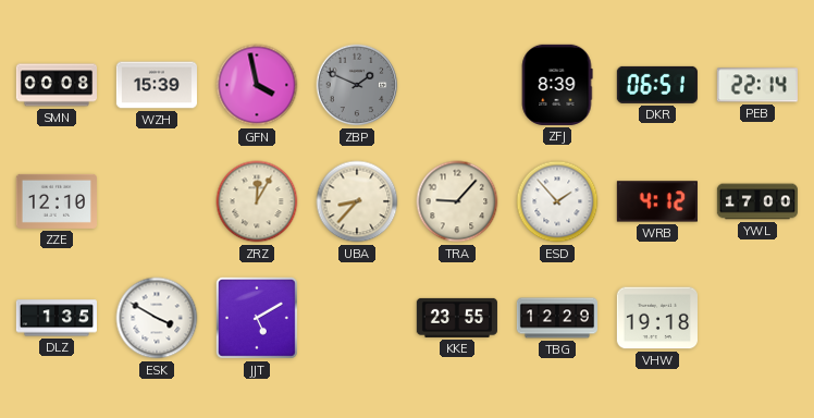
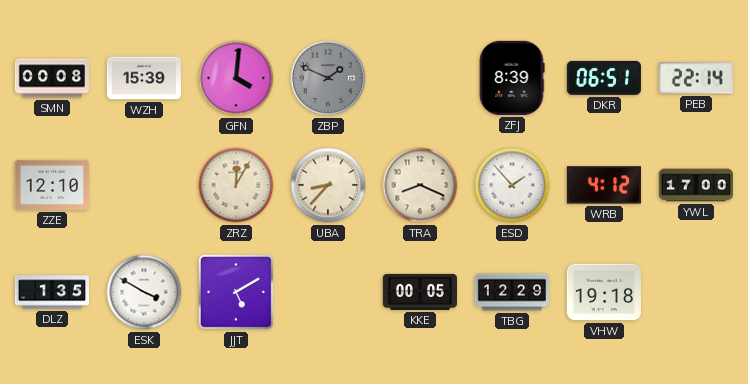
GFN: 3:58 -> 4:01
TRA: 9:07 -> 8:19
KKE: 23:55 -> 00:05
